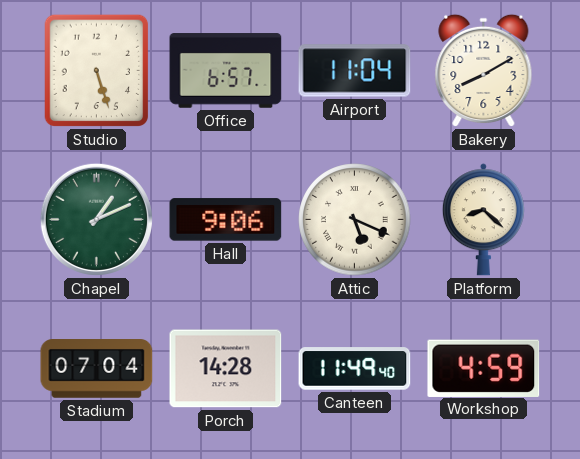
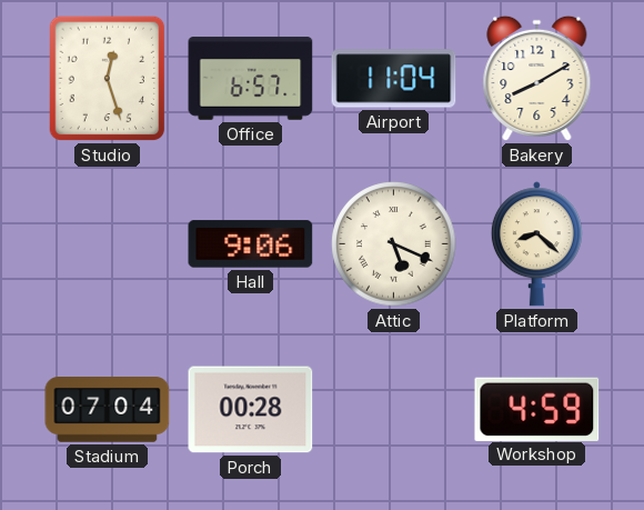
Studio: 5:27 -> 12:27
Chapel: 1:11 -> none
Porch: 14:28 -> 00:28
Canteen: 11:49 -> none
